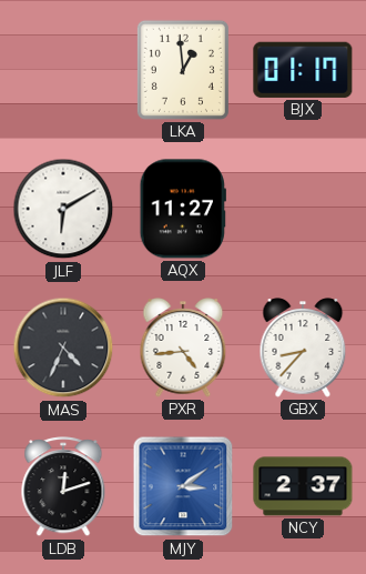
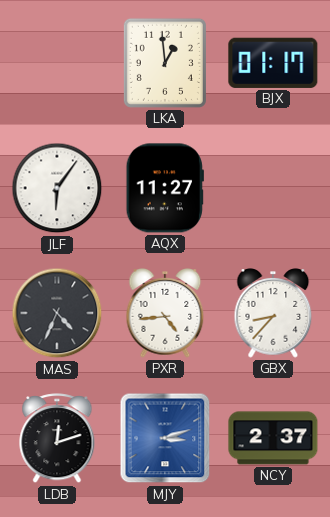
JLF: 6:10 -> 6:06
MJY: 3:09 -> 3:12
